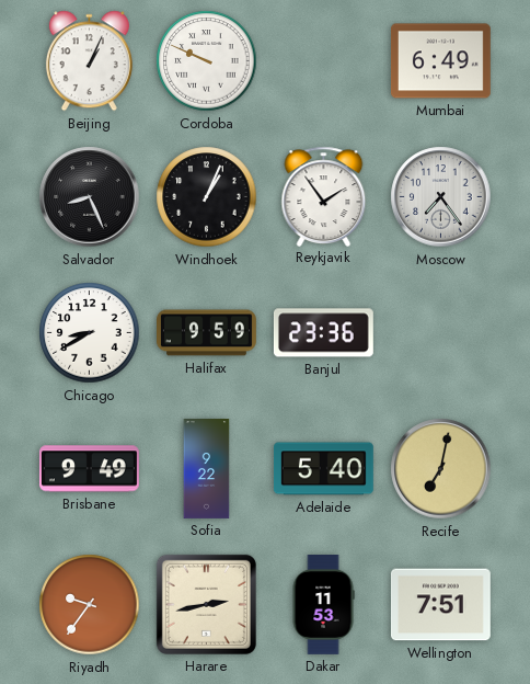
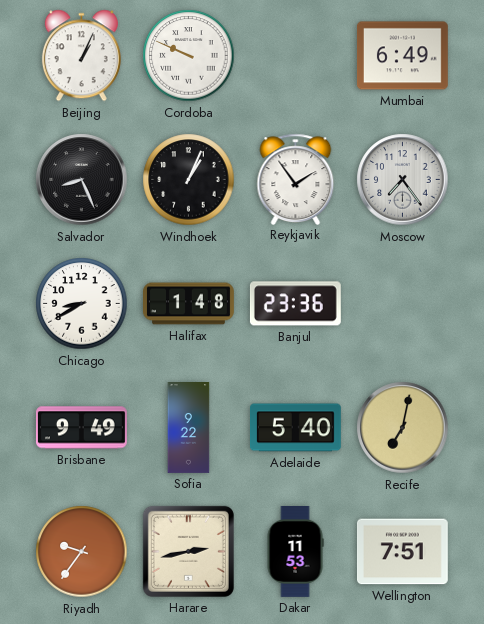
Halifax: 9:59 -> 1:48
